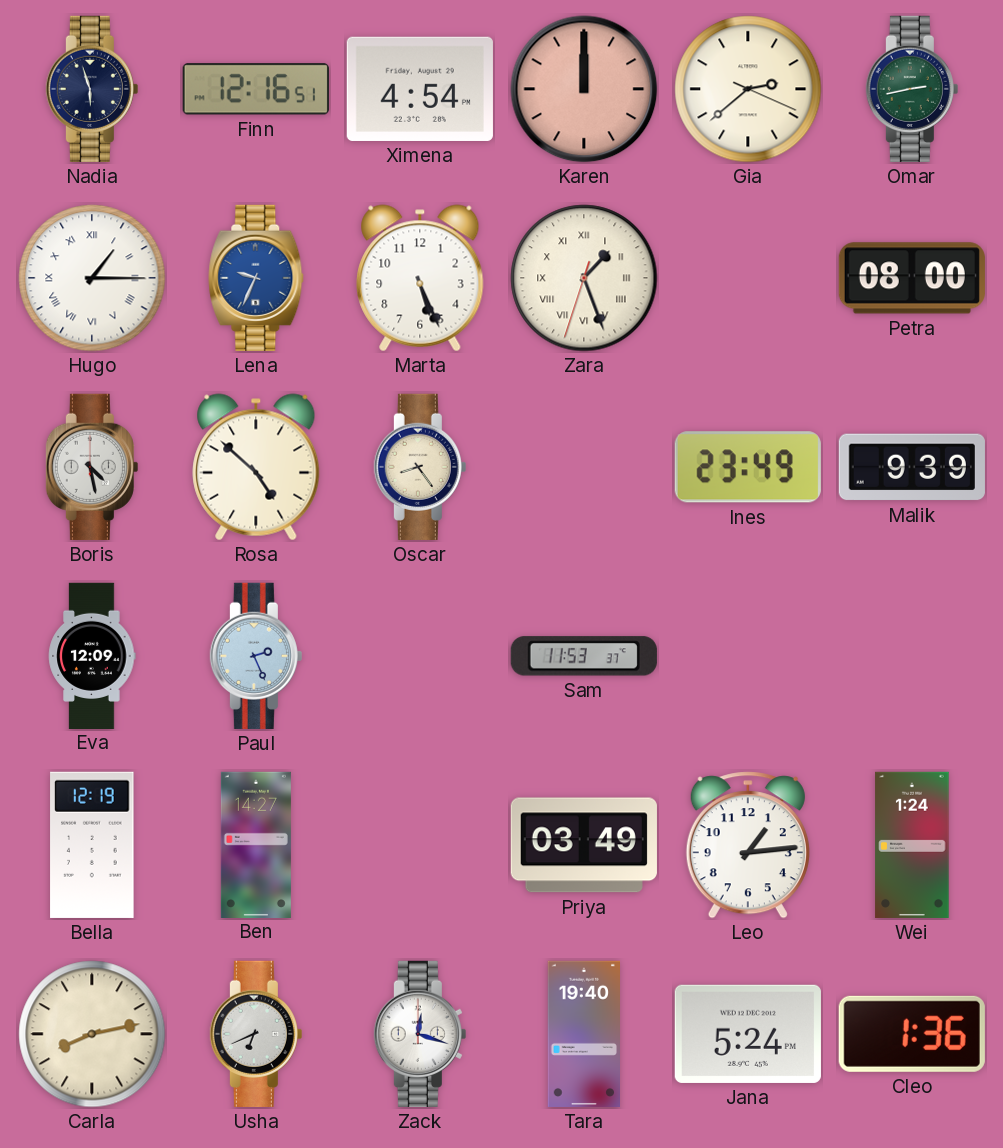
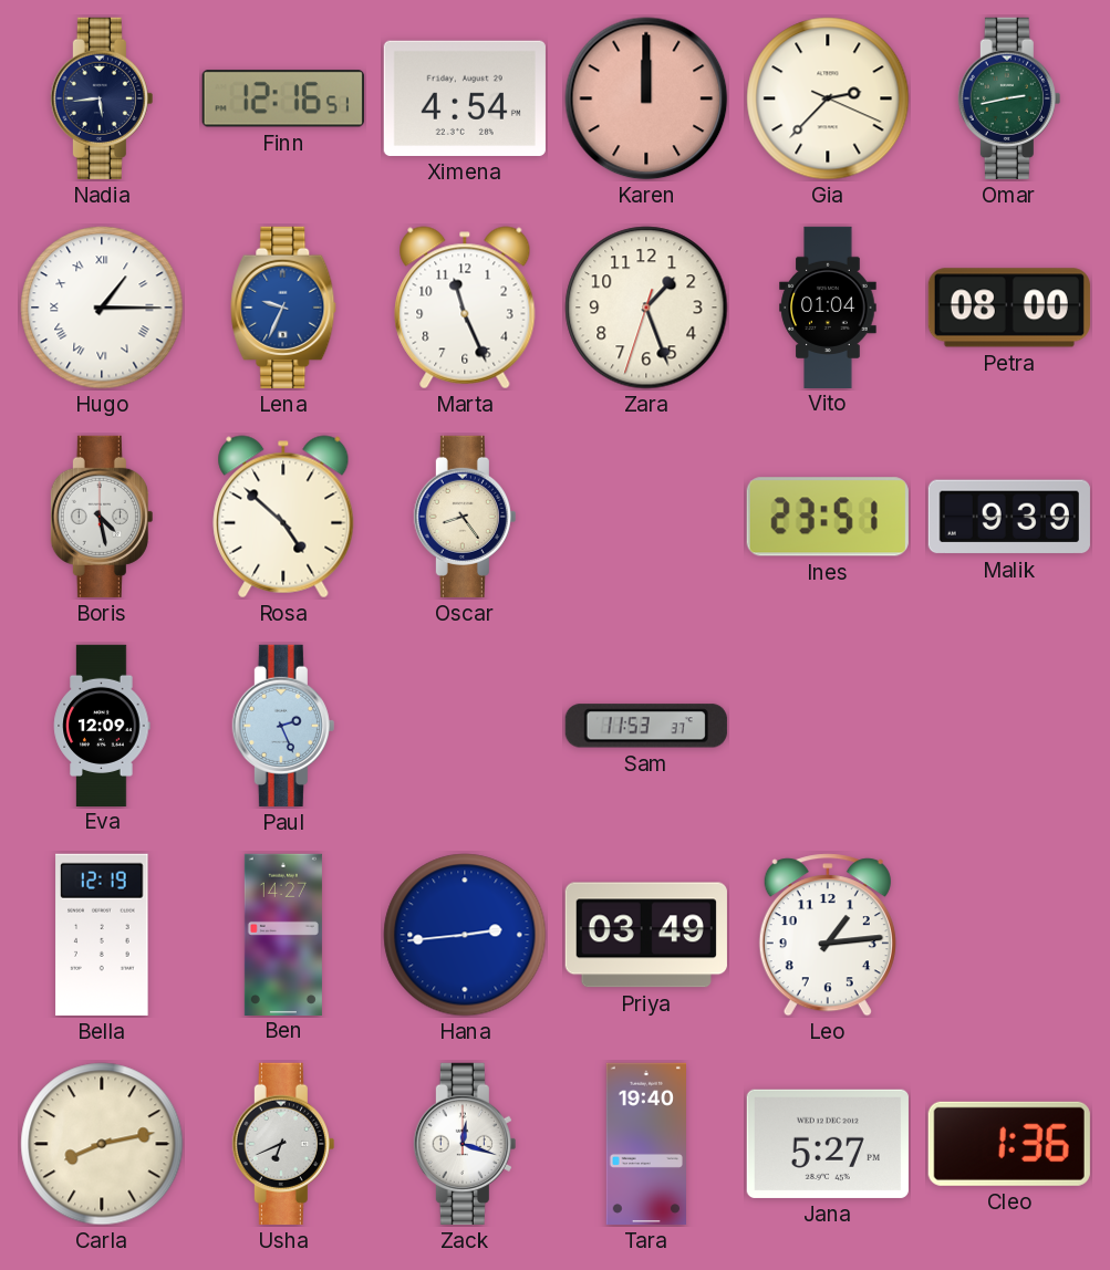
Nadia: 5:57 -> 5:44
Gia: 2:38 -> 2:37
Marta: 5:26 -> 11:26
Zara numerals: Roman -> Arabic
Vito: none -> 01:04
Ines: 23:49 -> 23:51
Hana: none -> 2:44
Wei: 1:24 -> none
Jana: 5:24 -> 5:27
